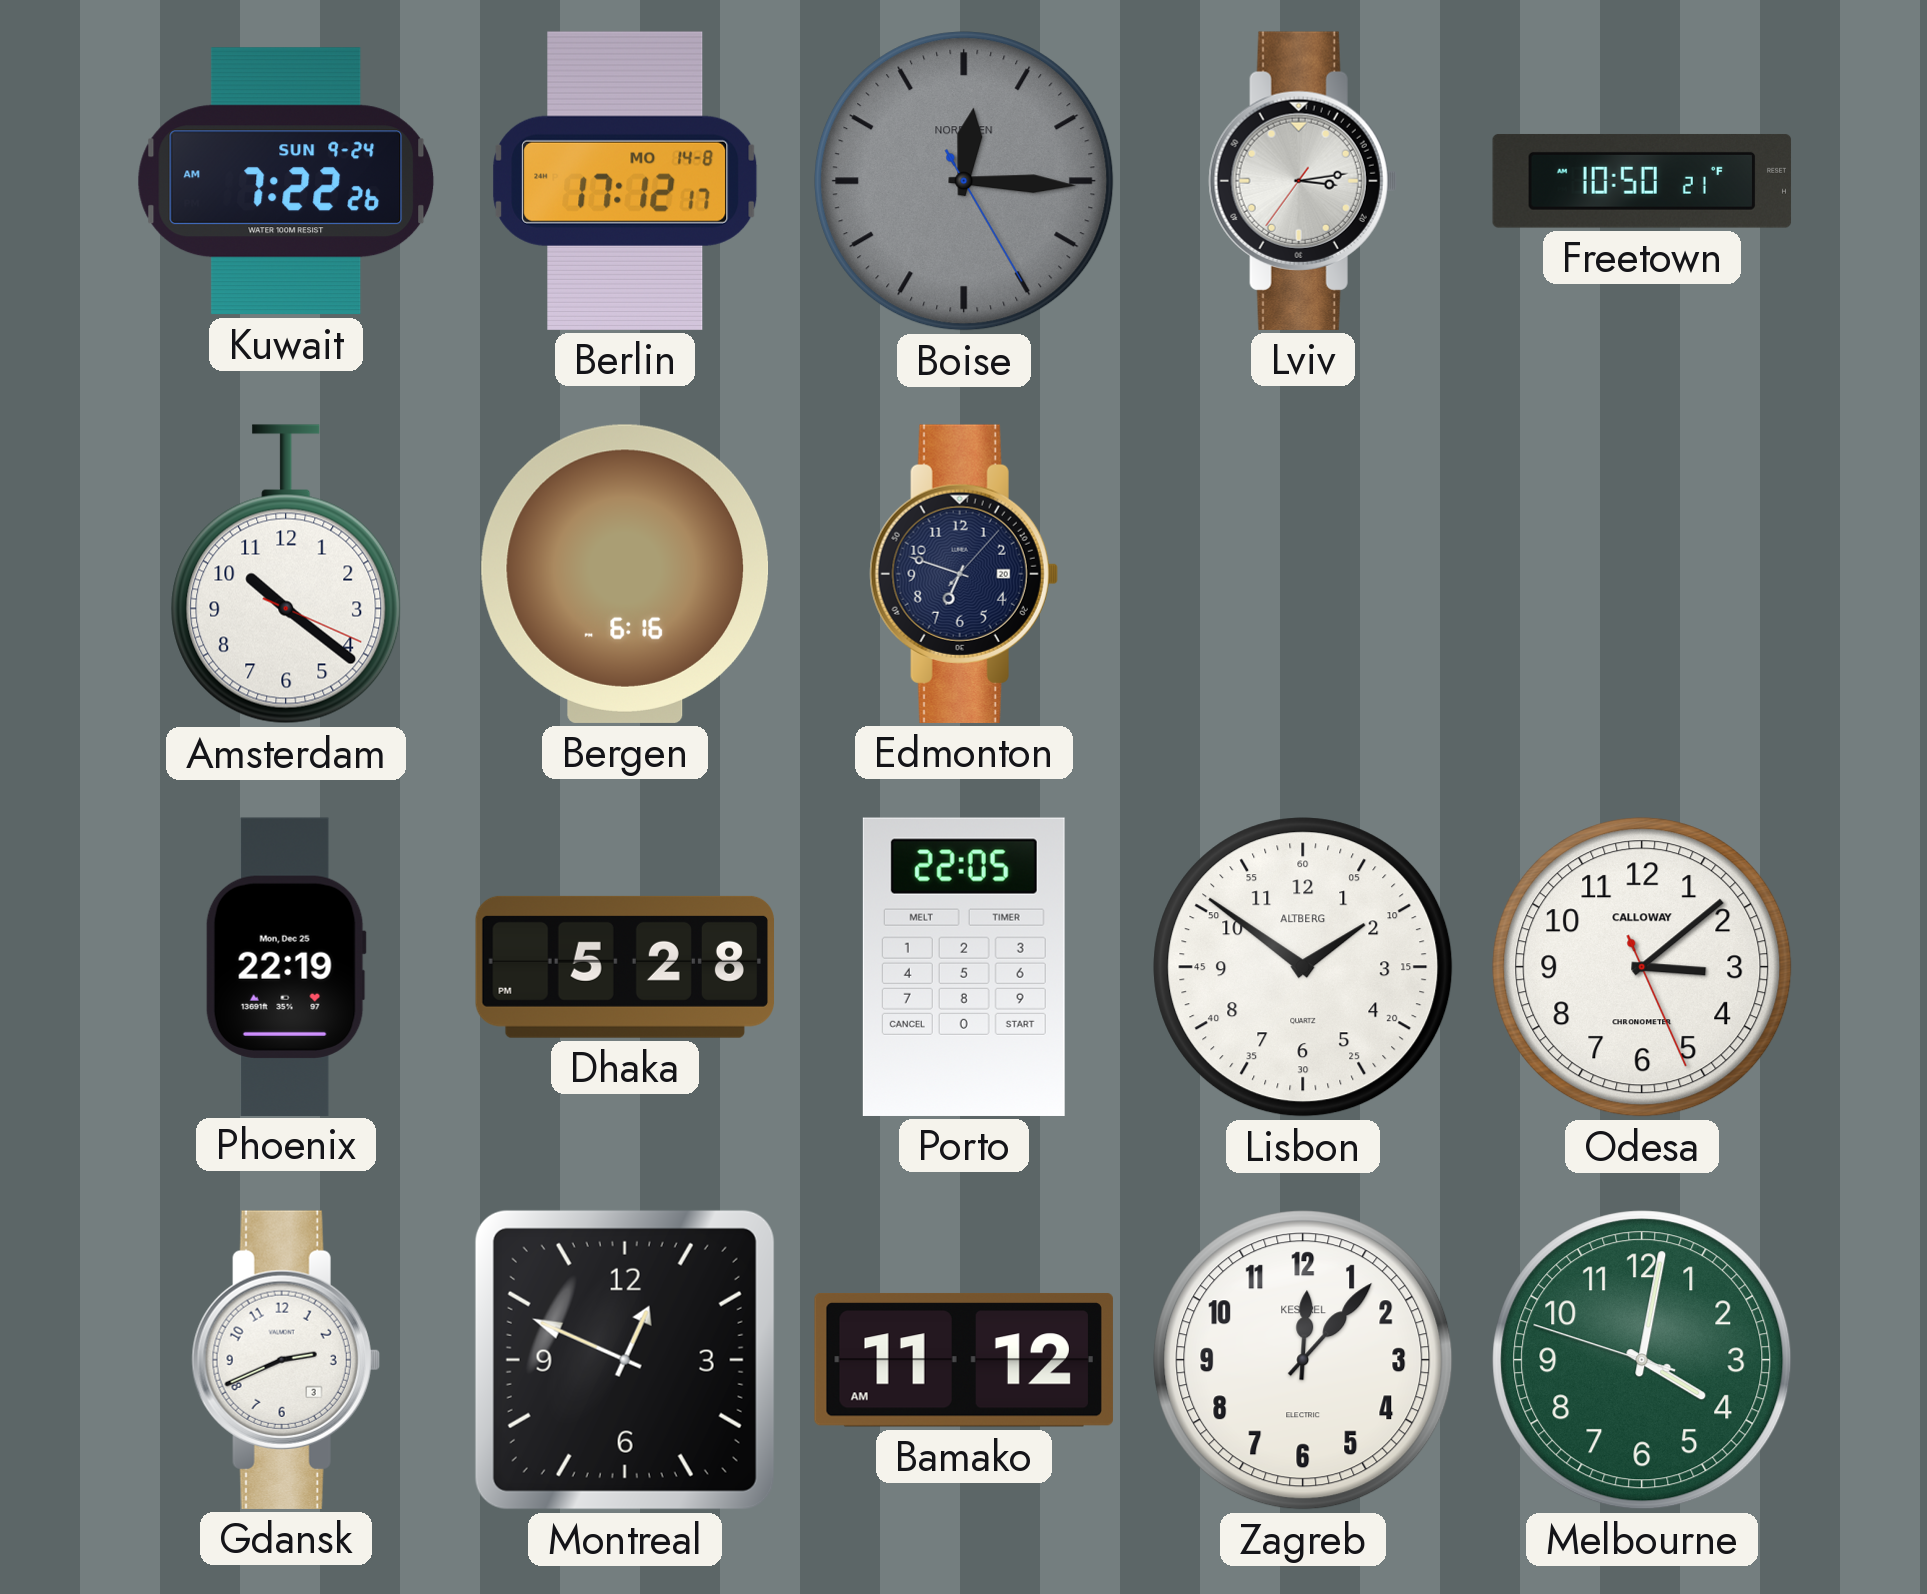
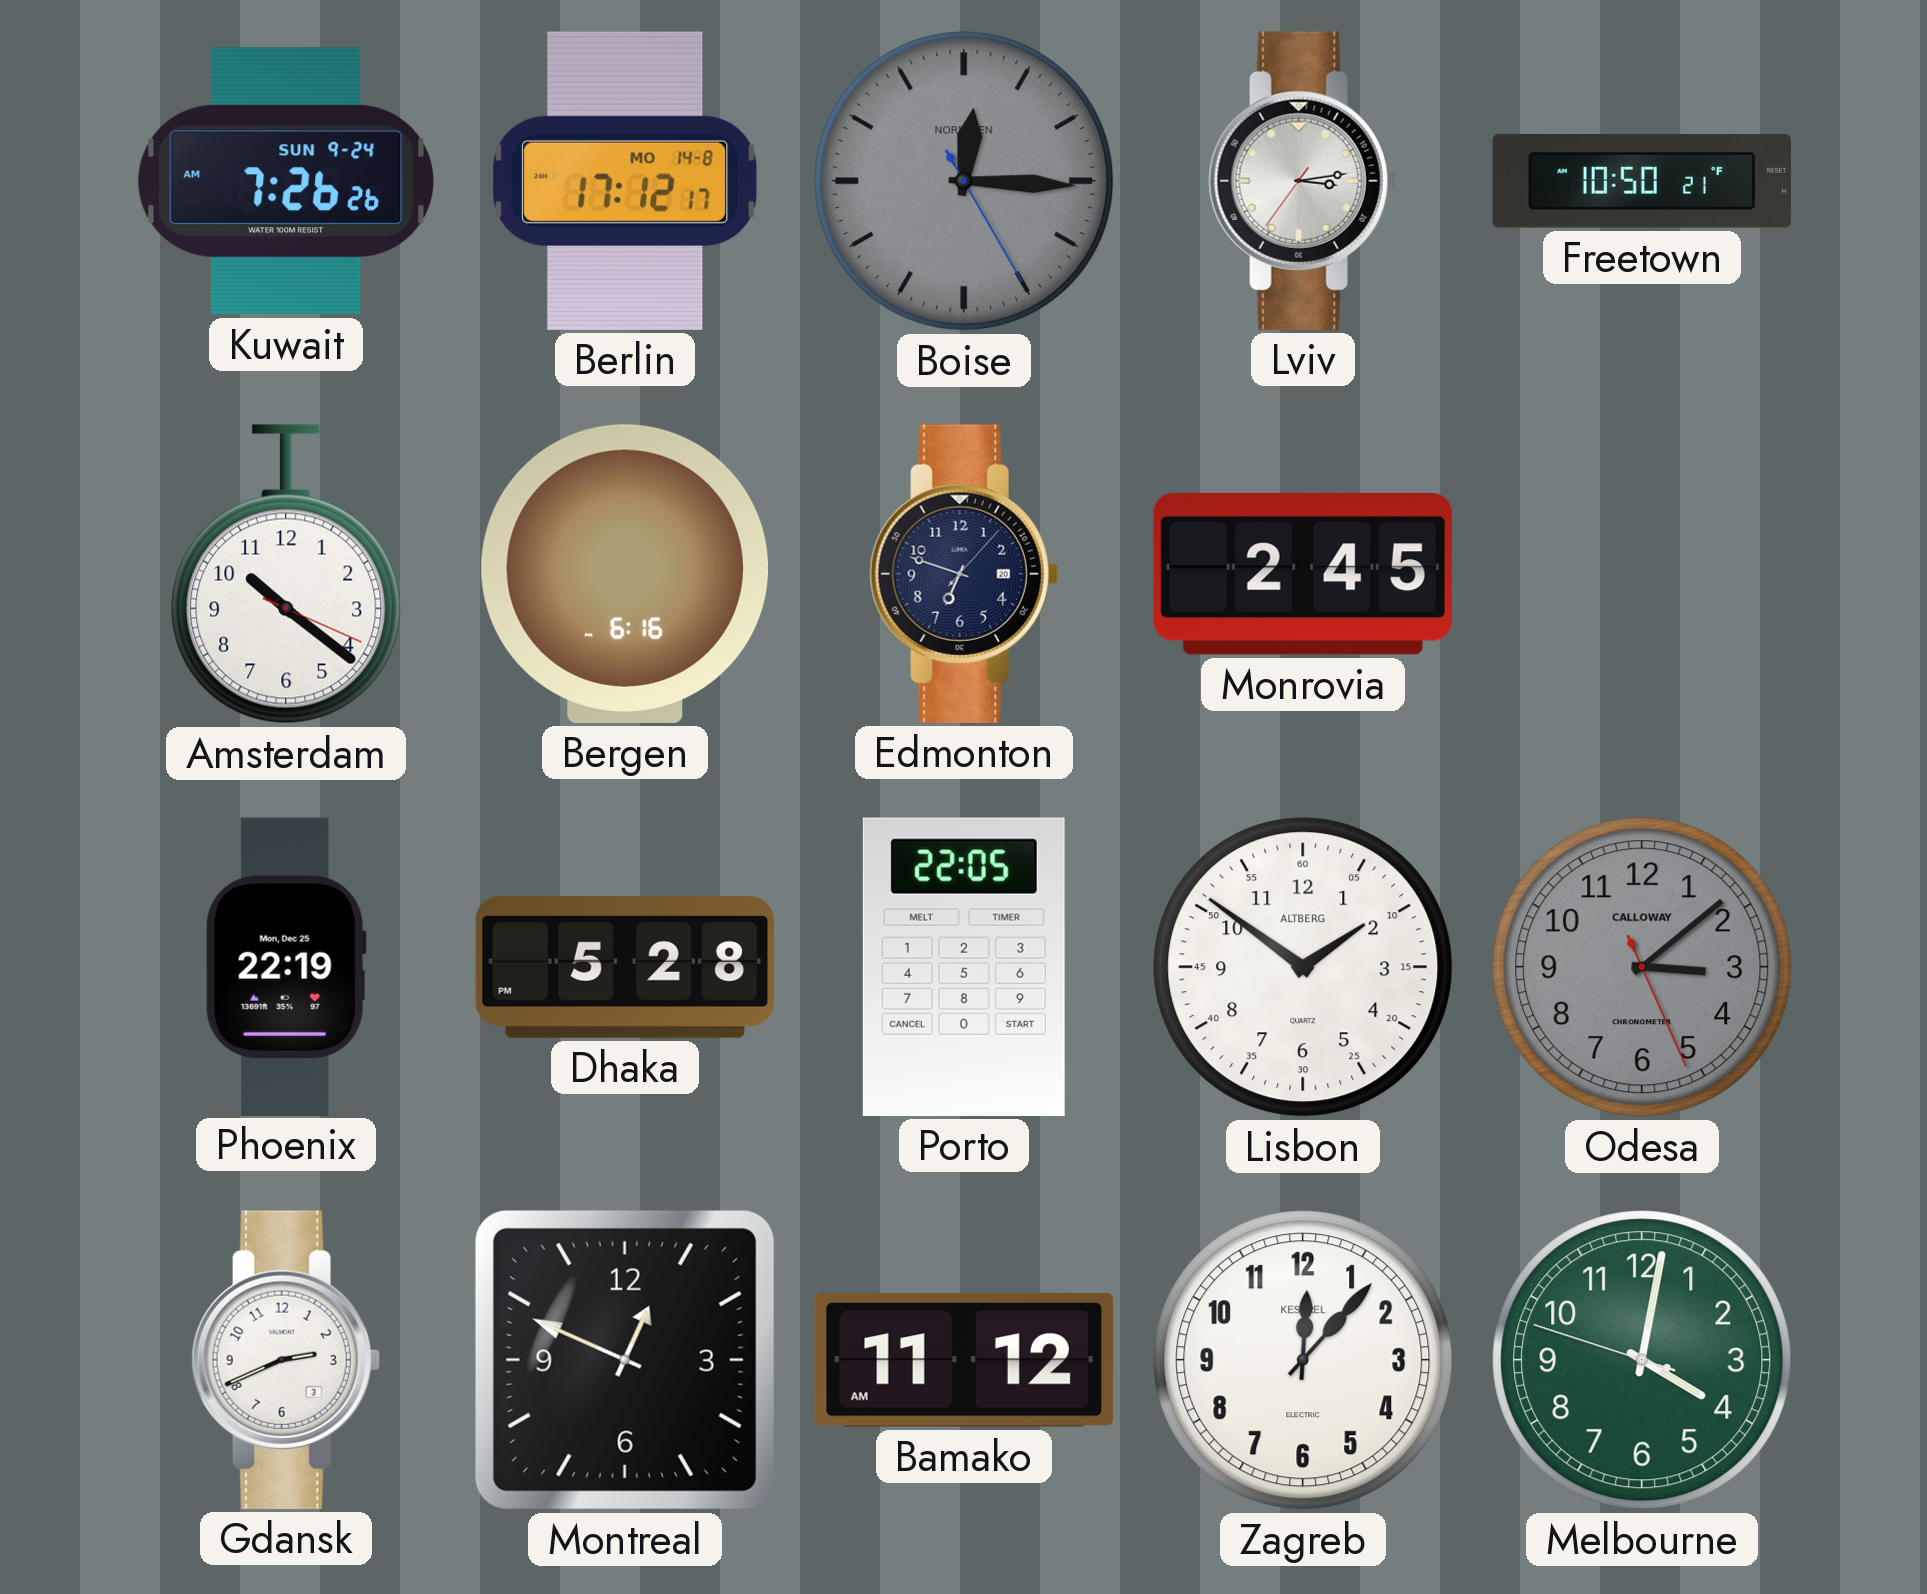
Kuwait: 7:22 -> 7:26
Monrovia: none -> 2:45
Odesa dial: white -> grey
